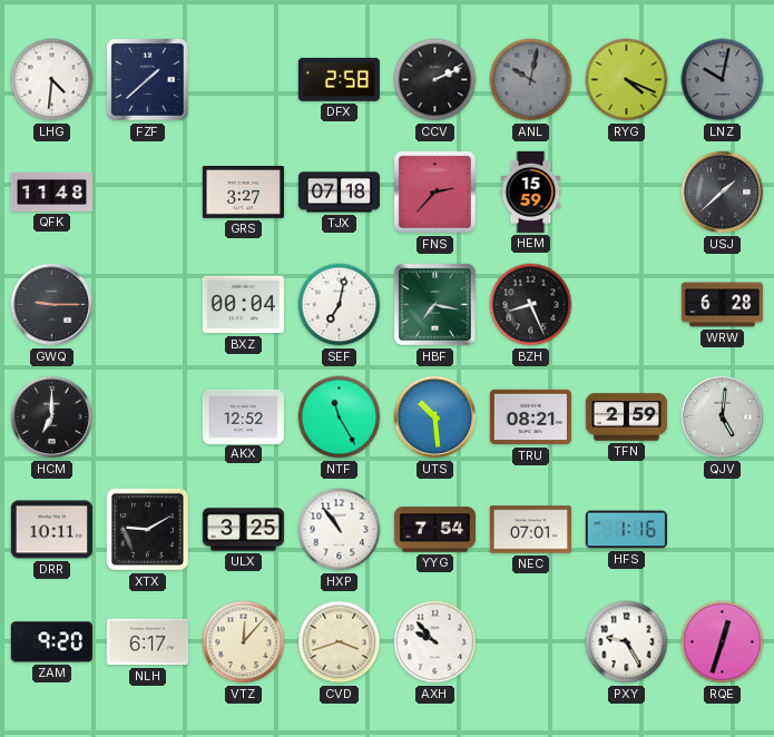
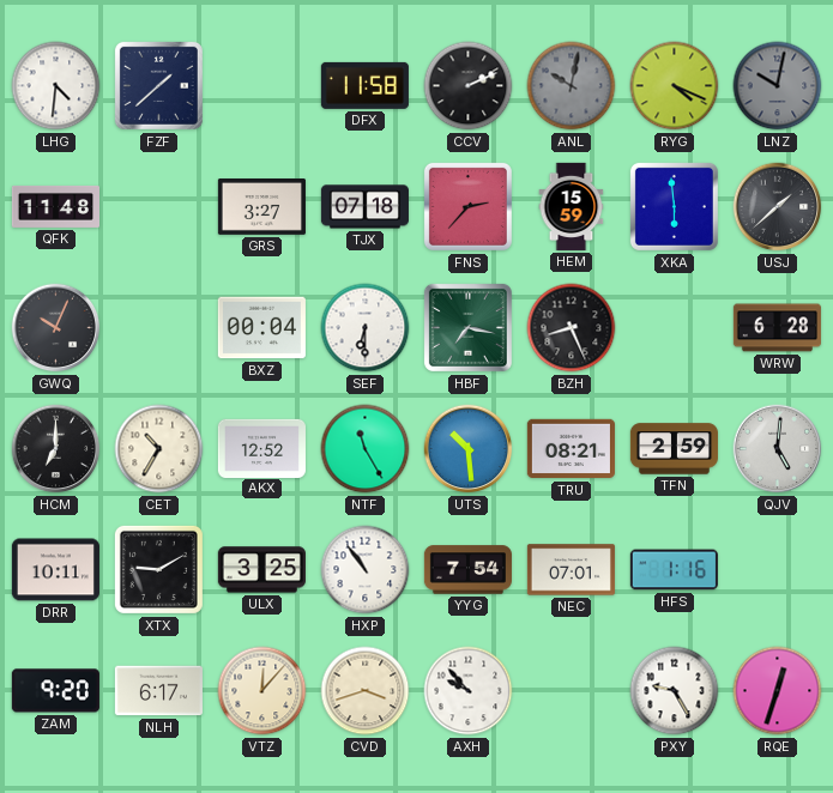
DFX: 2:58 -> 11:58
XKA: none -> 5:59
GWQ: 9:15 -> 10:04
SEF: 7:02 -> 6:30
CET: none -> 10:35
